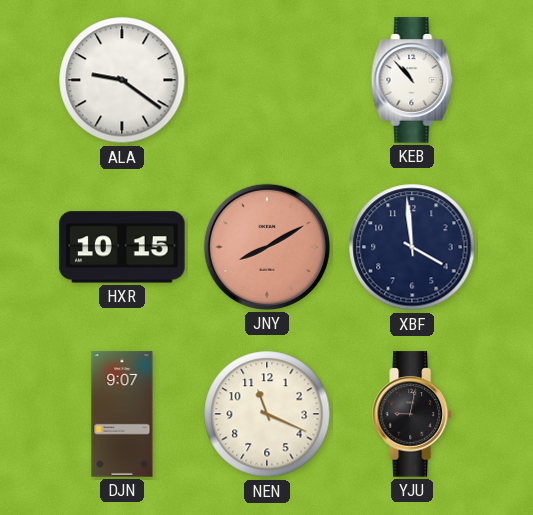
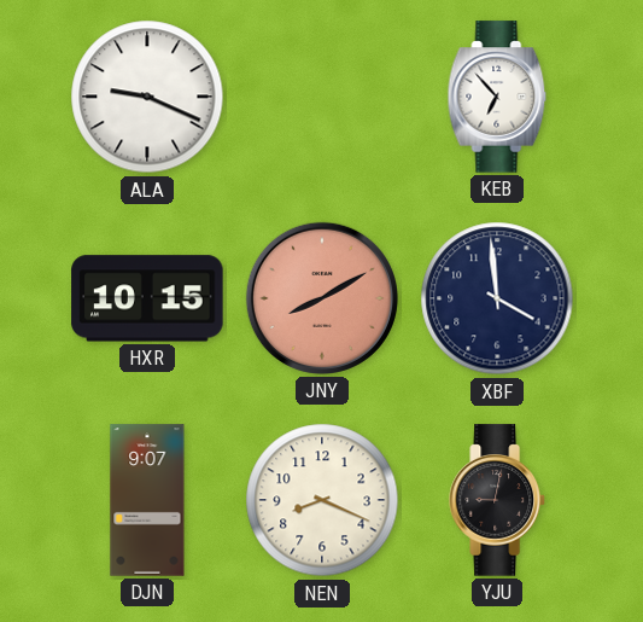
ALA: 9:21 -> 9:19
KEB: 10:53 -> 6:53
NEN: 11:19 -> 8:19
